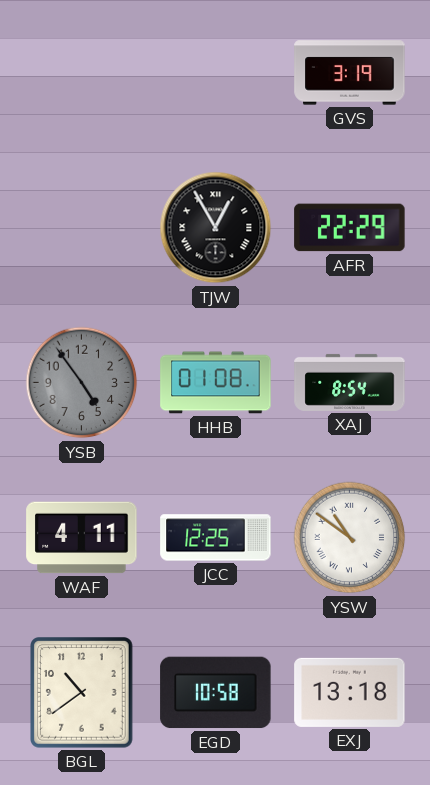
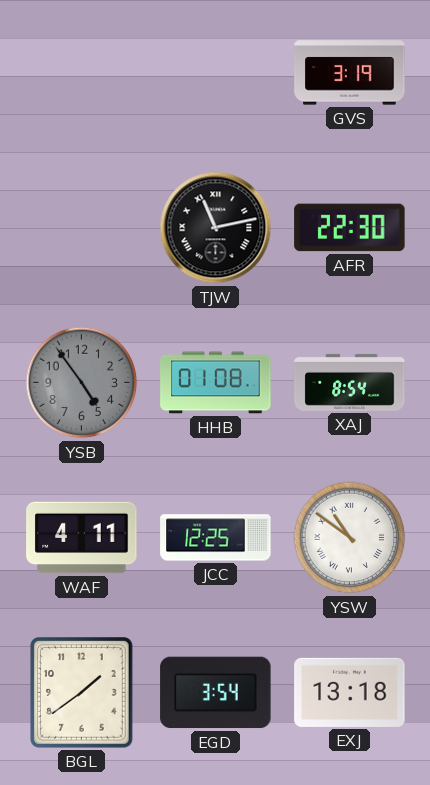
TJW: 12:55 -> 11:13
AFR: 22:29 -> 22:30
BGL: 10:39 -> 1:39
EGD: 10:58 -> 3:54
